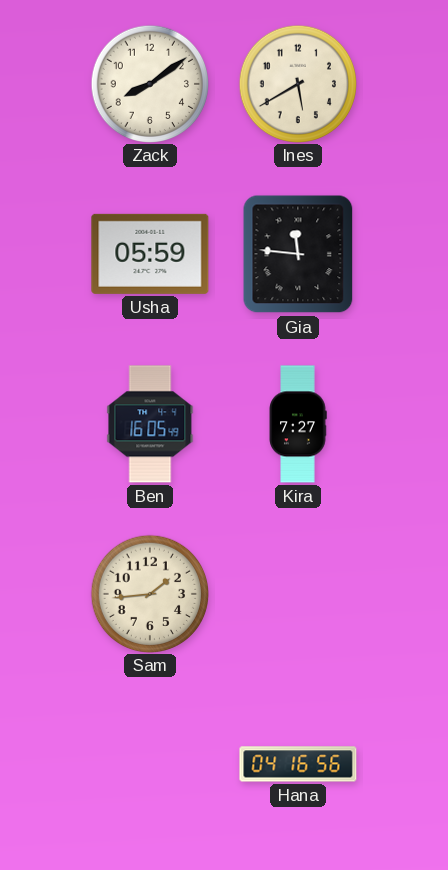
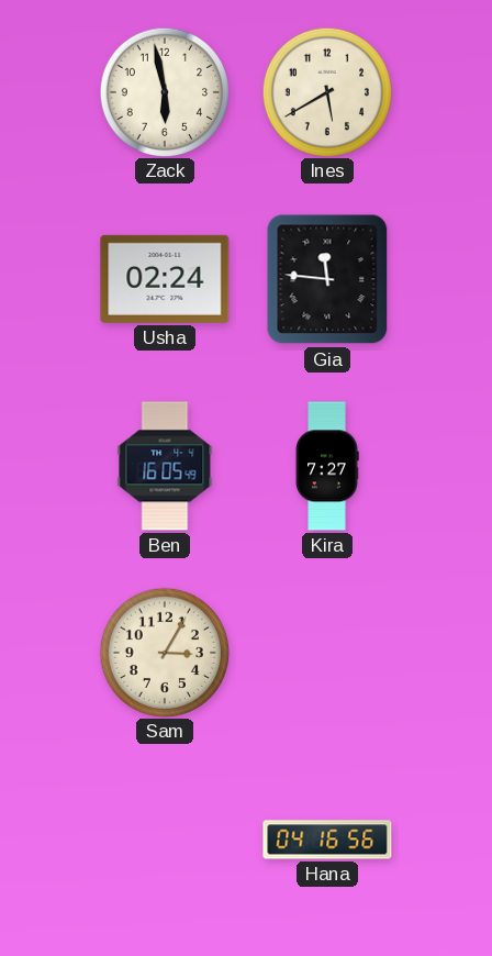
Zack: 8:09 -> 5:58
Usha: 05:59 -> 02:24
Sam: 1:44 -> 3:05
